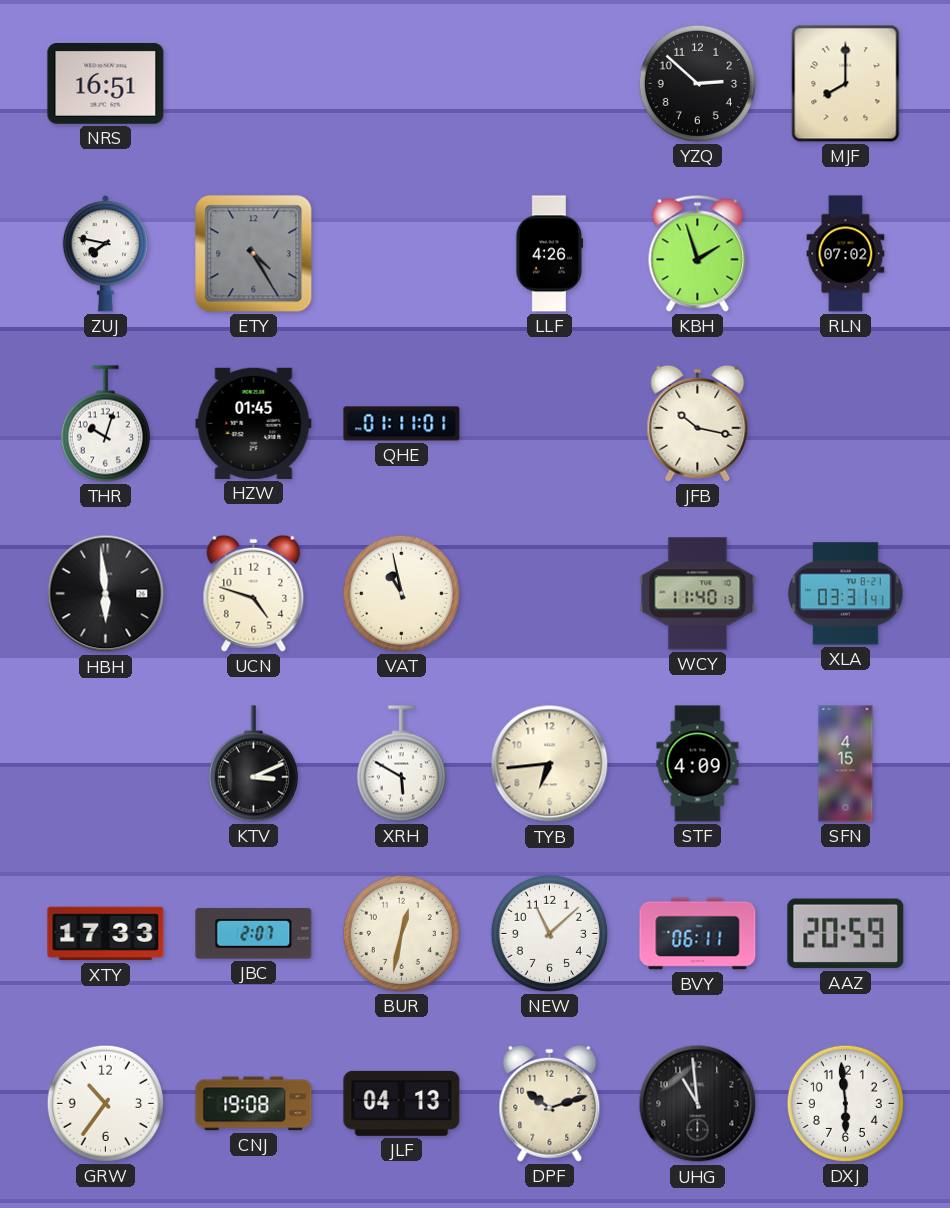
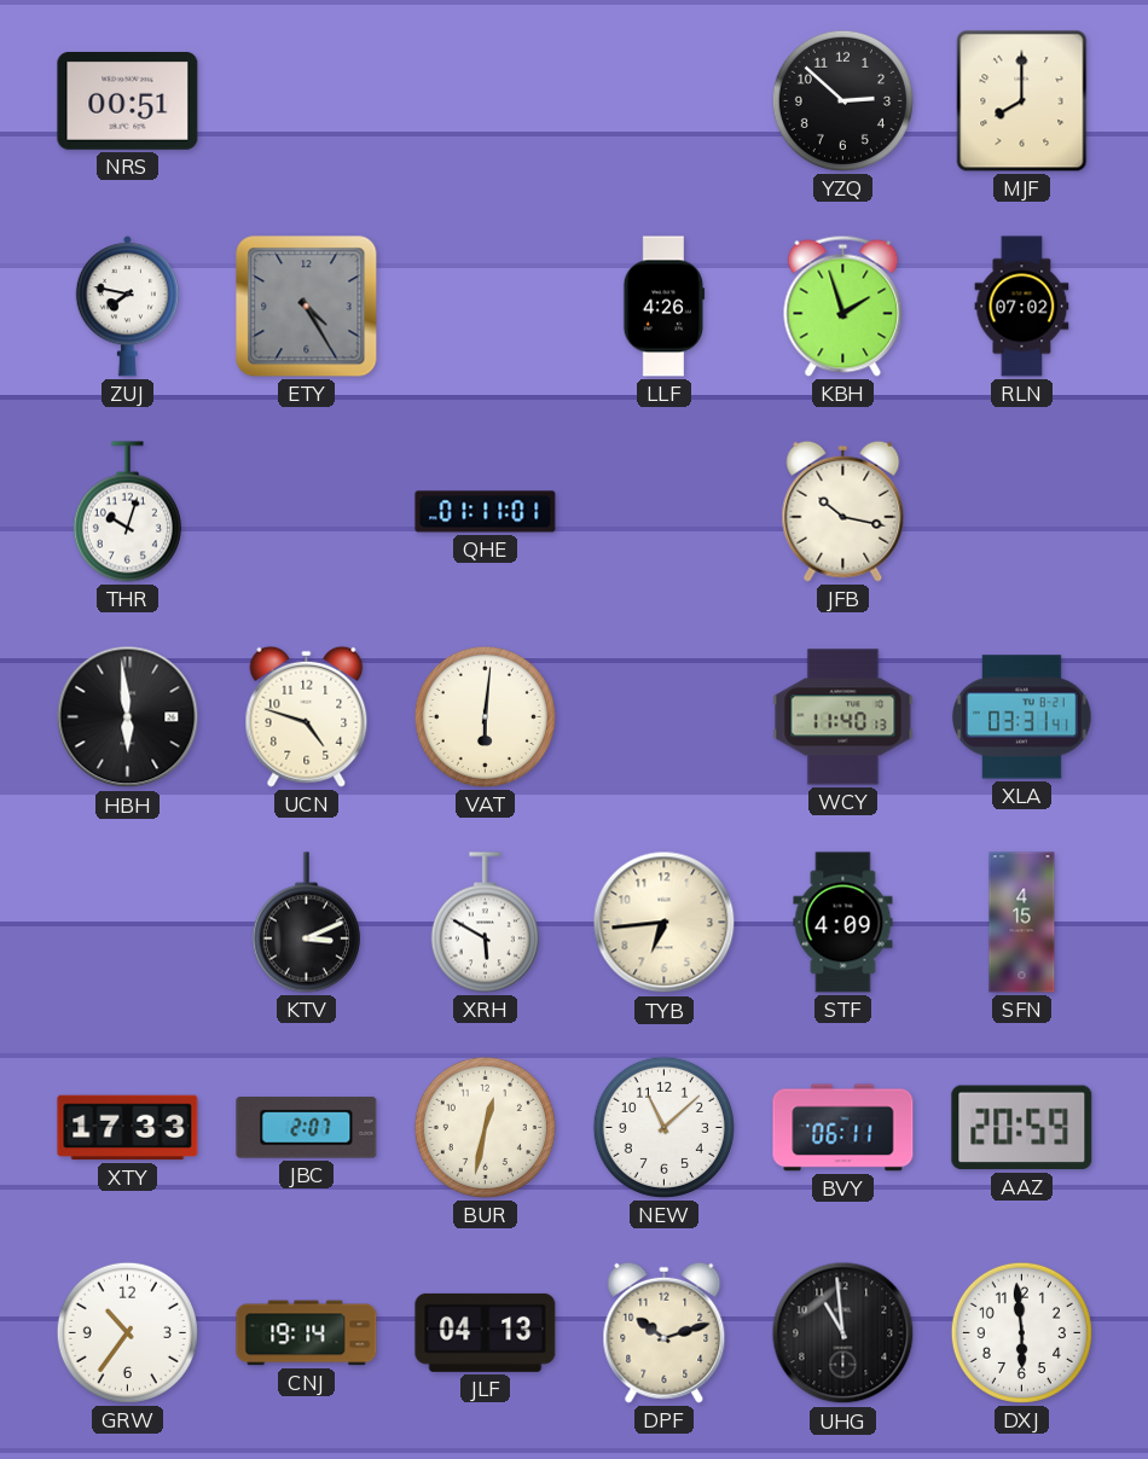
NRS: 16:51 -> 00:51
HZW: 01:45 -> none
VAT: 10:58 -> 6:01
CNJ: 19:08 -> 19:14
